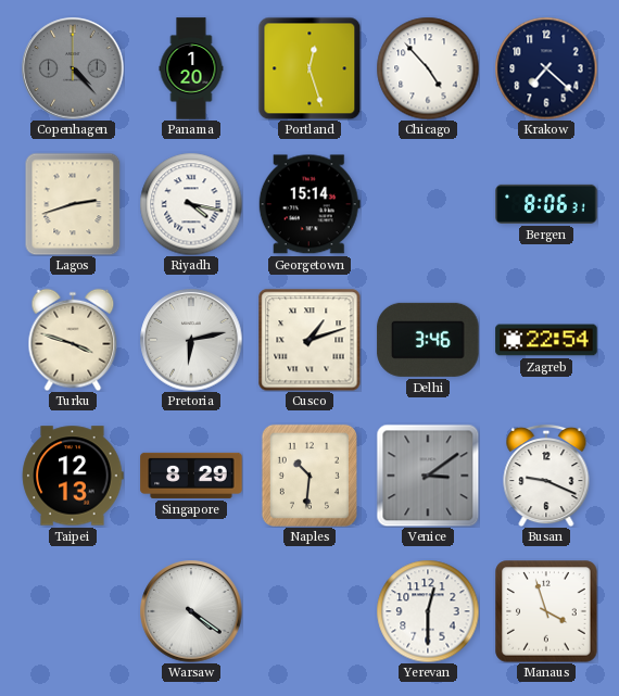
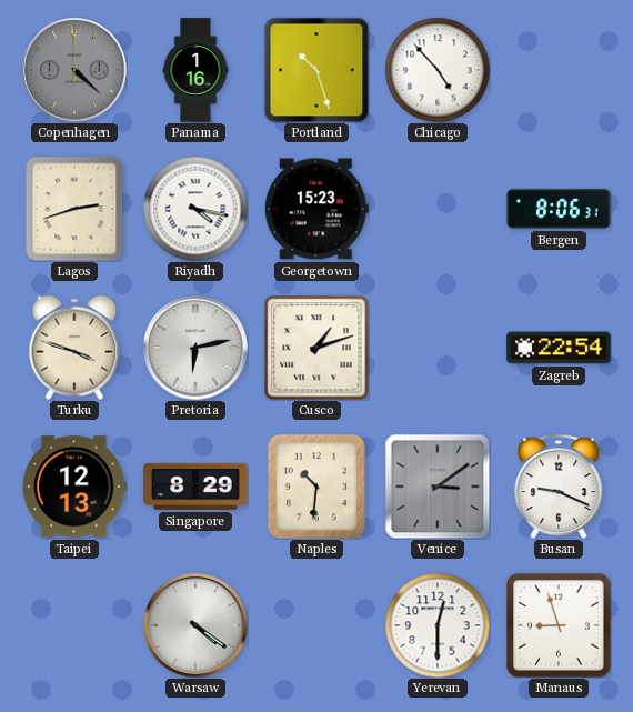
Copenhagen: 4:23 -> 4:22
Panama: 1:20 -> 1:16
Portland: 12:27 -> 10:27
Krakow: 7:22 -> none
Georgetown: 15:14 -> 15:23
Delhi: 3:46 -> none
Manaus: 3:57 -> 8:57
